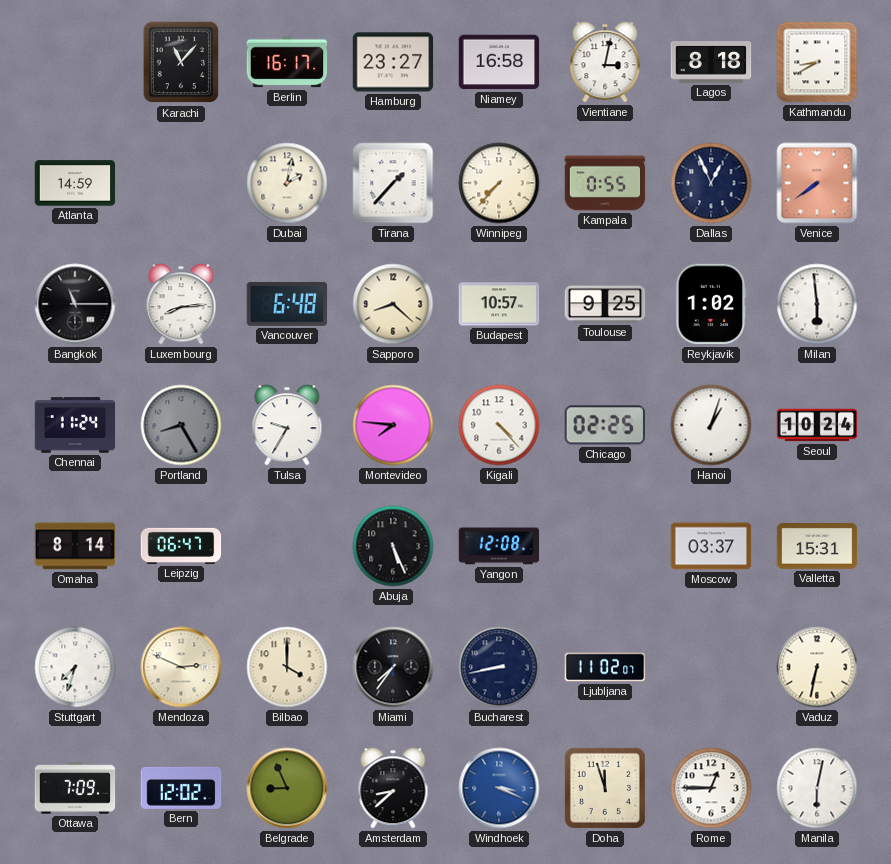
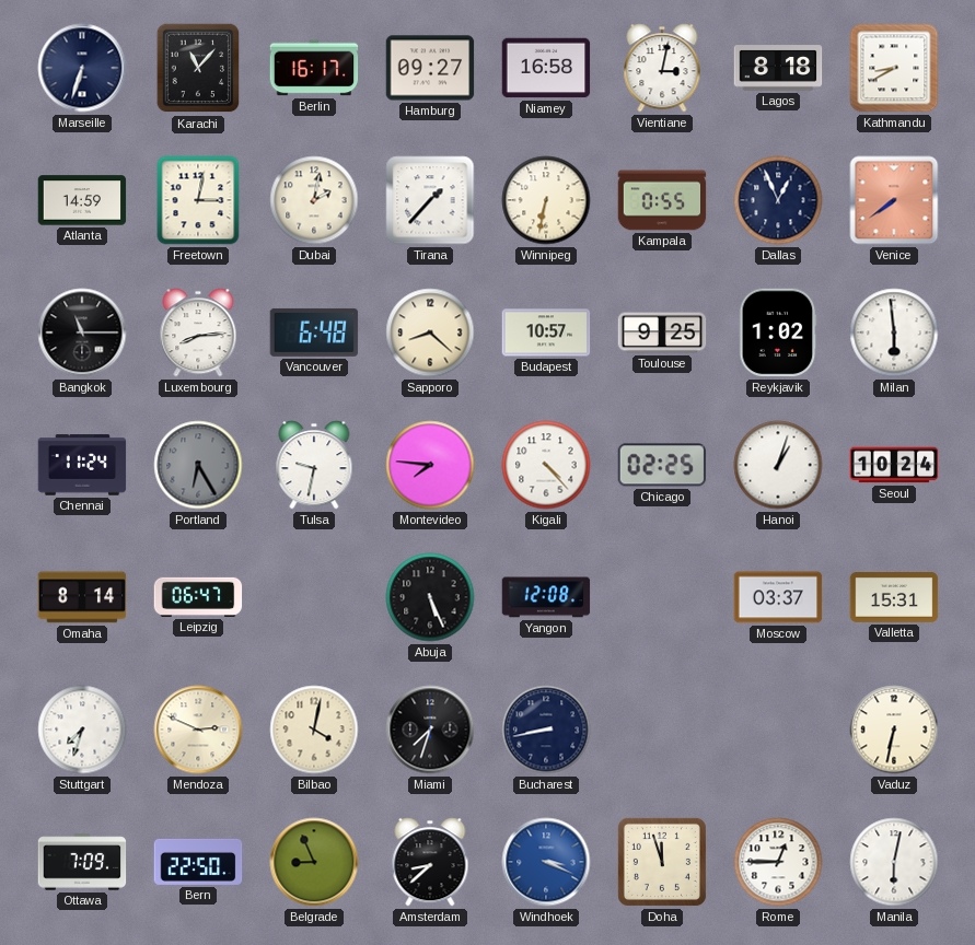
Marseille: none -> 6:33
Hamburg: 23:27 -> 09:27
Freetown: none -> 3:02
Winnipeg: 7:37 -> 6:32
Portland: 8:25 -> 6:25
Tulsa: 9:35 -> 9:32
Bilbao: 4:00 -> 4:02
Miami: 7:36 -> 7:33
Ljubljana: 11:02 -> none
Bern: 12:02 -> 22:50
